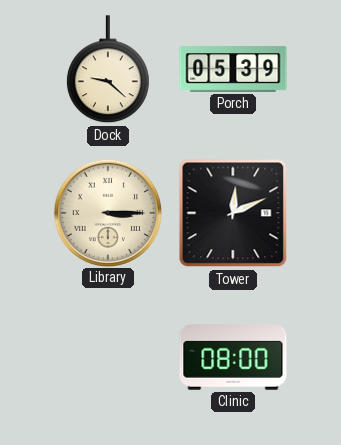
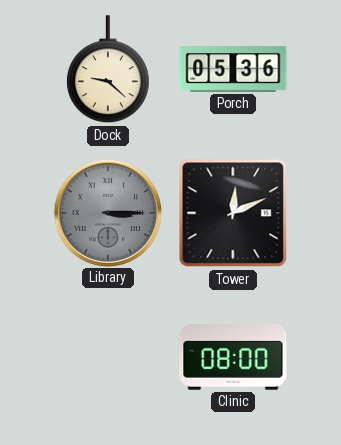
Porch: 05:39 -> 05:36
Library dial: cream -> grey
